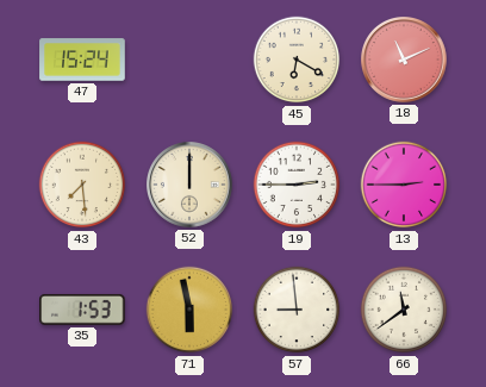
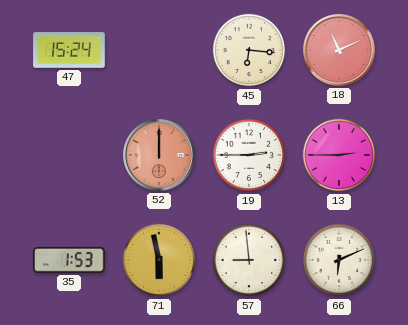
45: 6:20 -> 6:16
43: 7:29 -> none
52 dial: cream -> salmon
66: 11:39 -> 6:11
